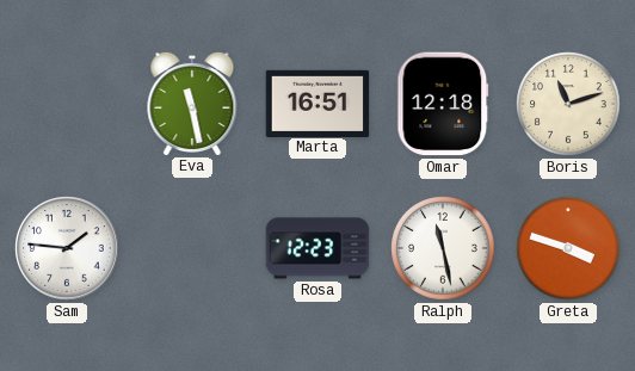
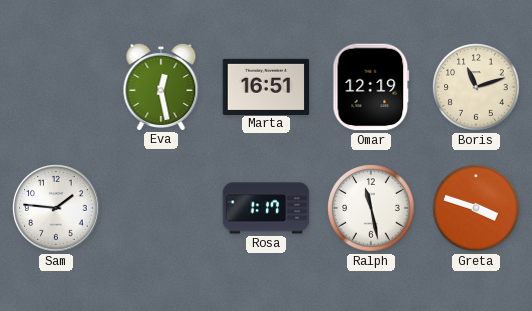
Eva: 11:28 -> 12:28
Omar: 12:18 -> 12:19
Rosa: 12:23 -> 1:17
